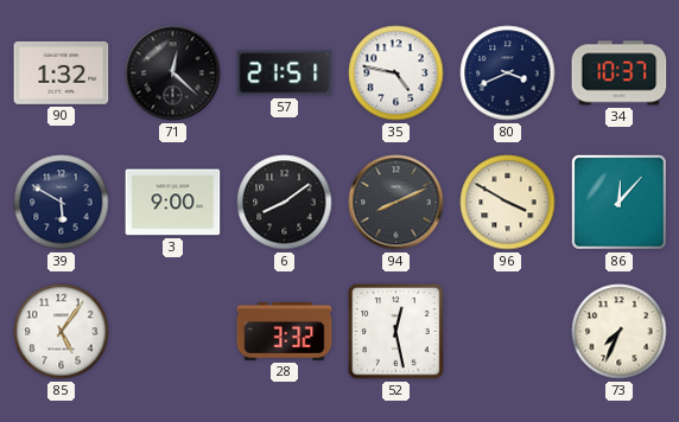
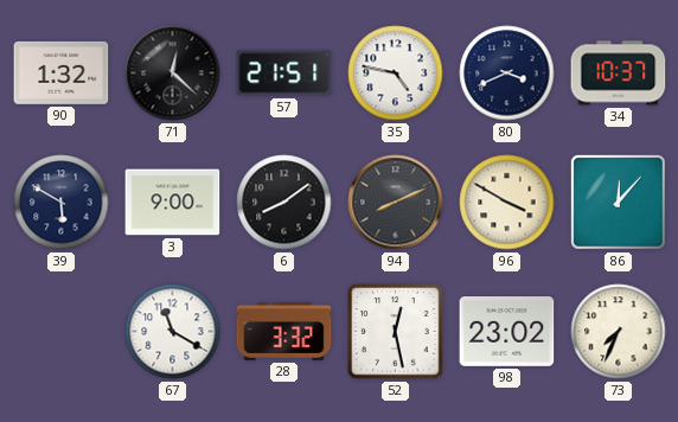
85: 5:06 -> none
67: none -> 11:20
98: none -> 23:02
